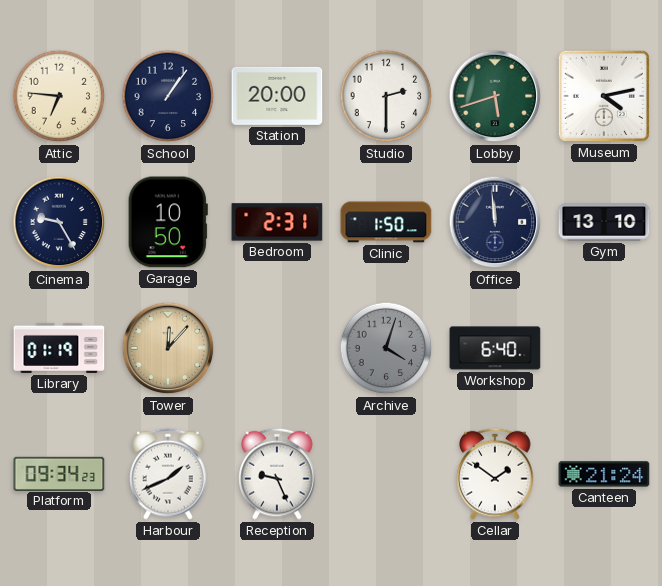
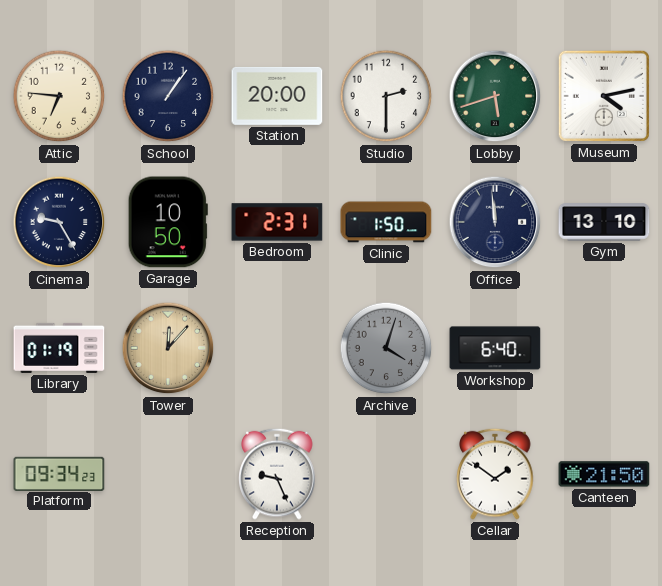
Harbour: 1:41 -> none
Canteen: 21:24 -> 21:50
